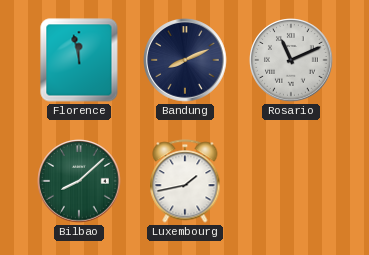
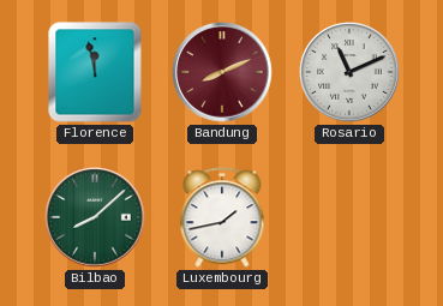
Bandung dial: navy -> burgundy
